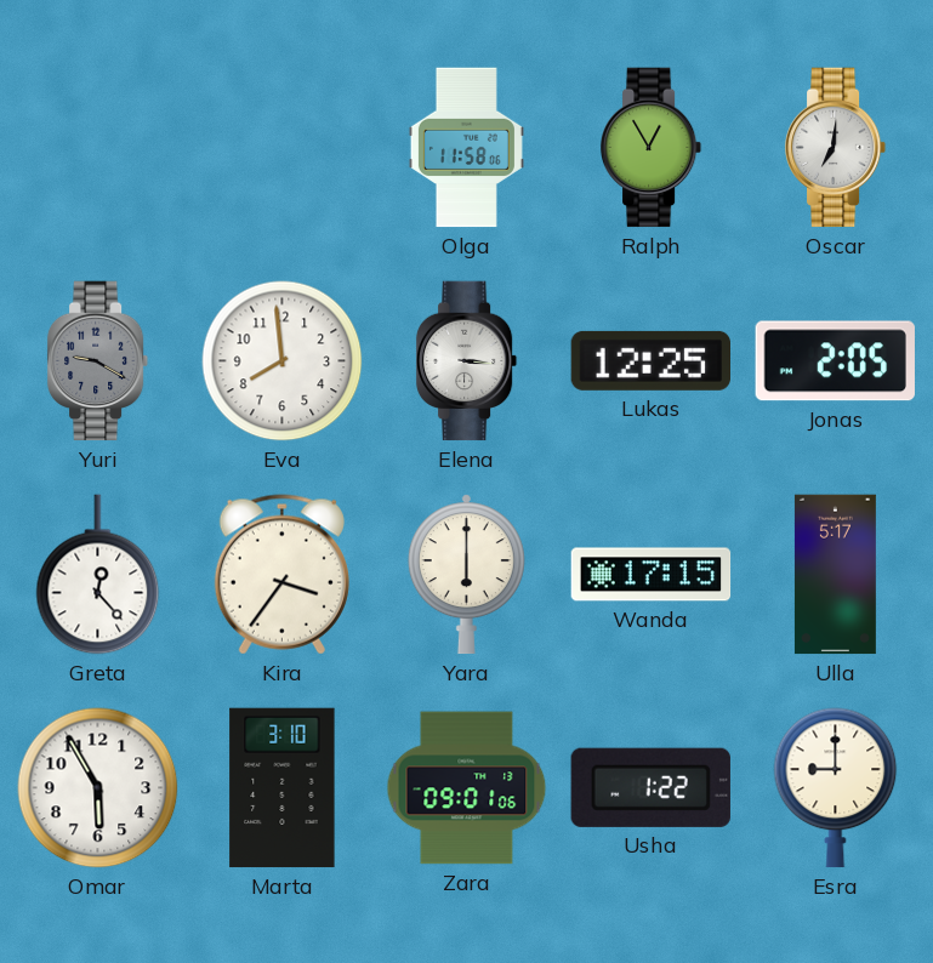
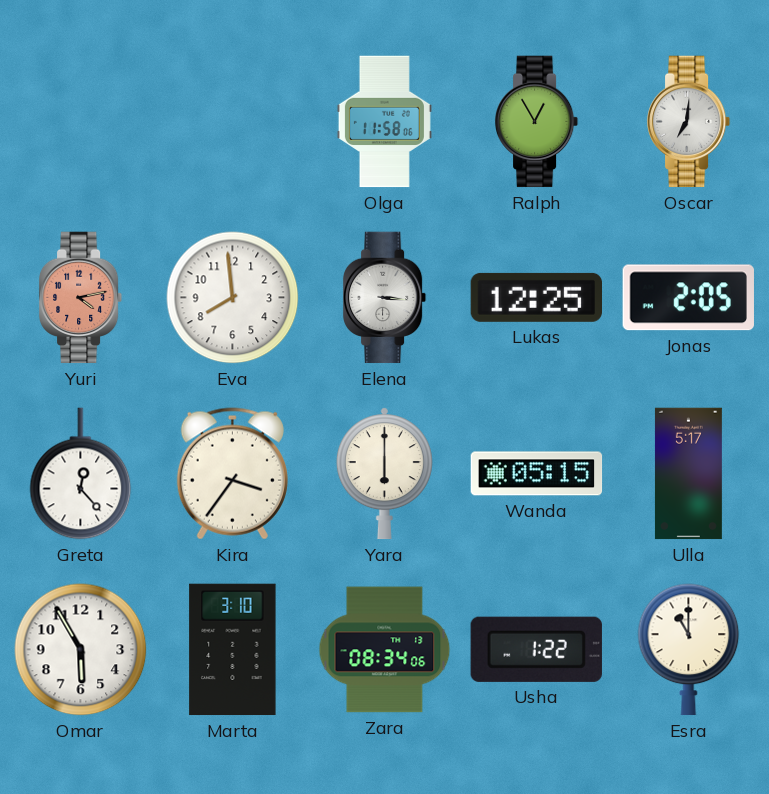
Yuri: 9:20 -> 4:13
Yuri dial: grey -> salmon
Wanda: 17:15 -> 05:15
Zara: 09:01 -> 08:34
Esra: 9:00 -> 11:00
